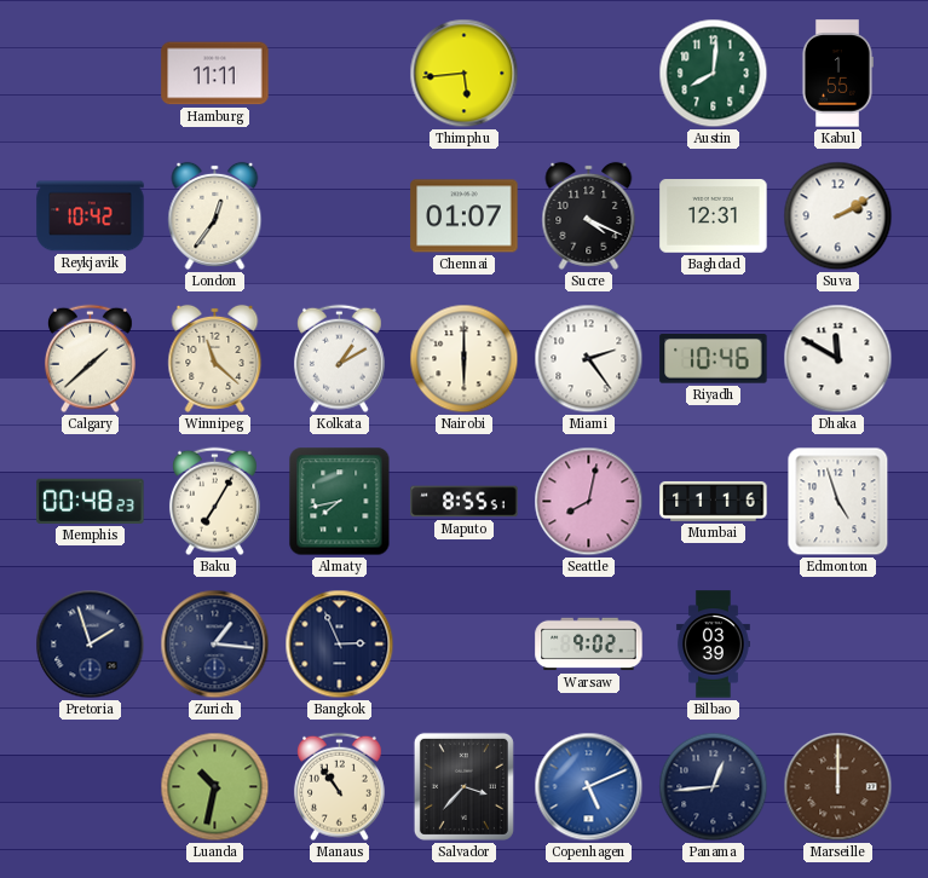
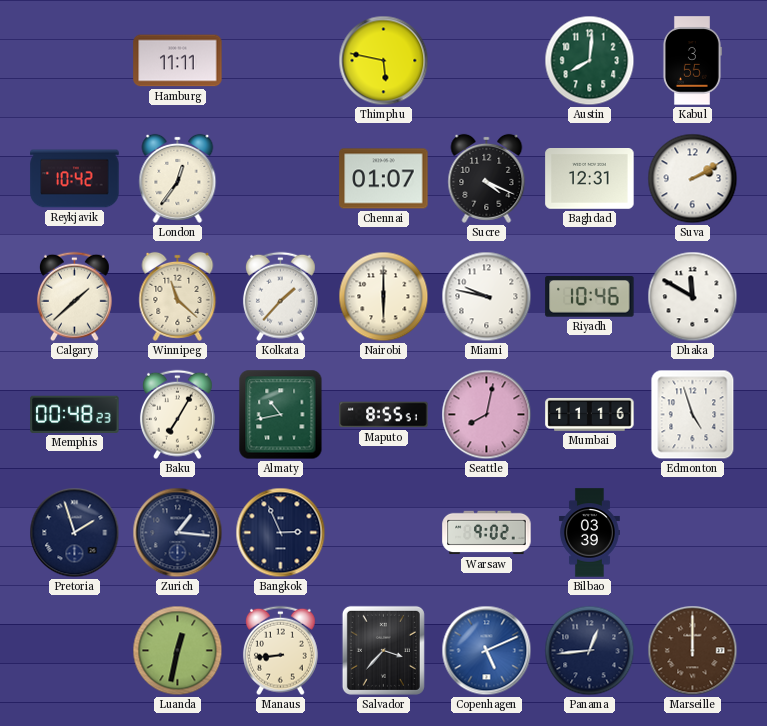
Thimphu: 5:44 -> 5:47
Kabul: 1:55 -> 3:55
Kolkata: 1:10 -> 1:37
Miami: 2:24 -> 9:47
Almaty: 7:43 -> 10:43
Luanda: 10:32 -> 12:32
Manaus: 10:54 -> 8:44
